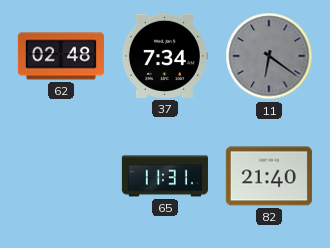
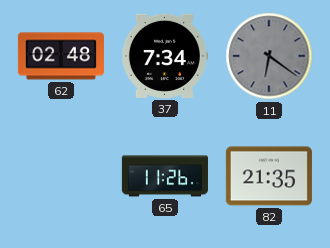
65: 11:31 -> 11:26
82: 21:40 -> 21:35
